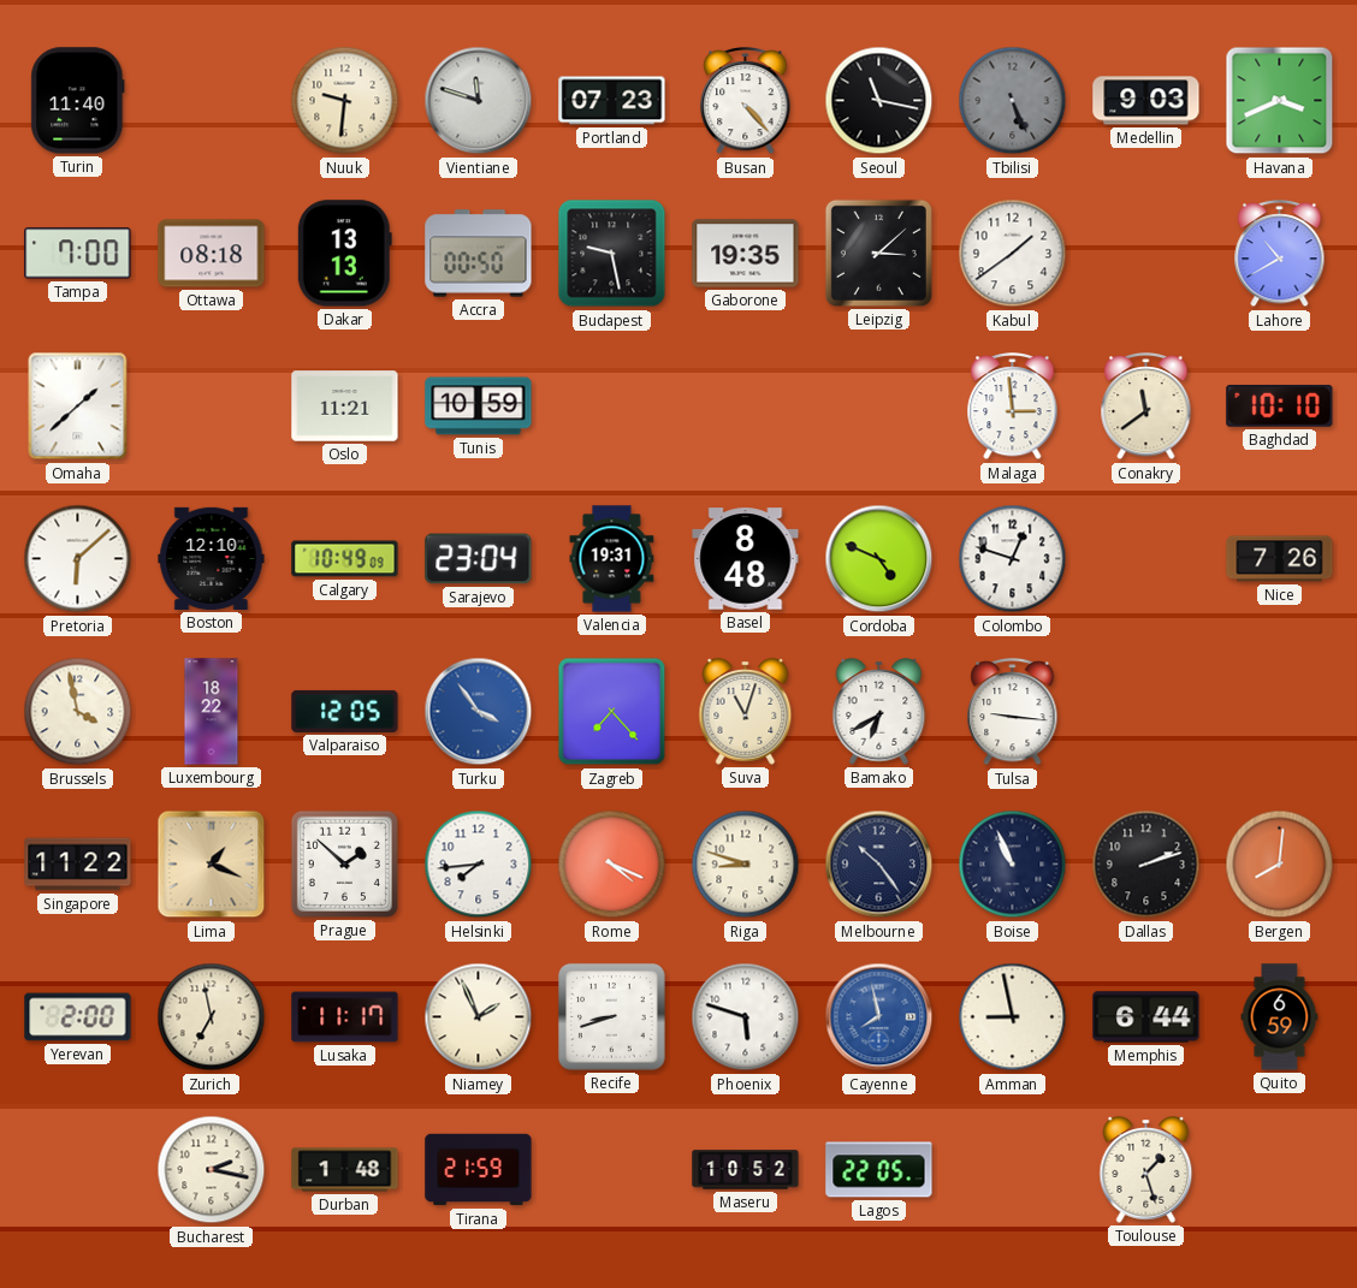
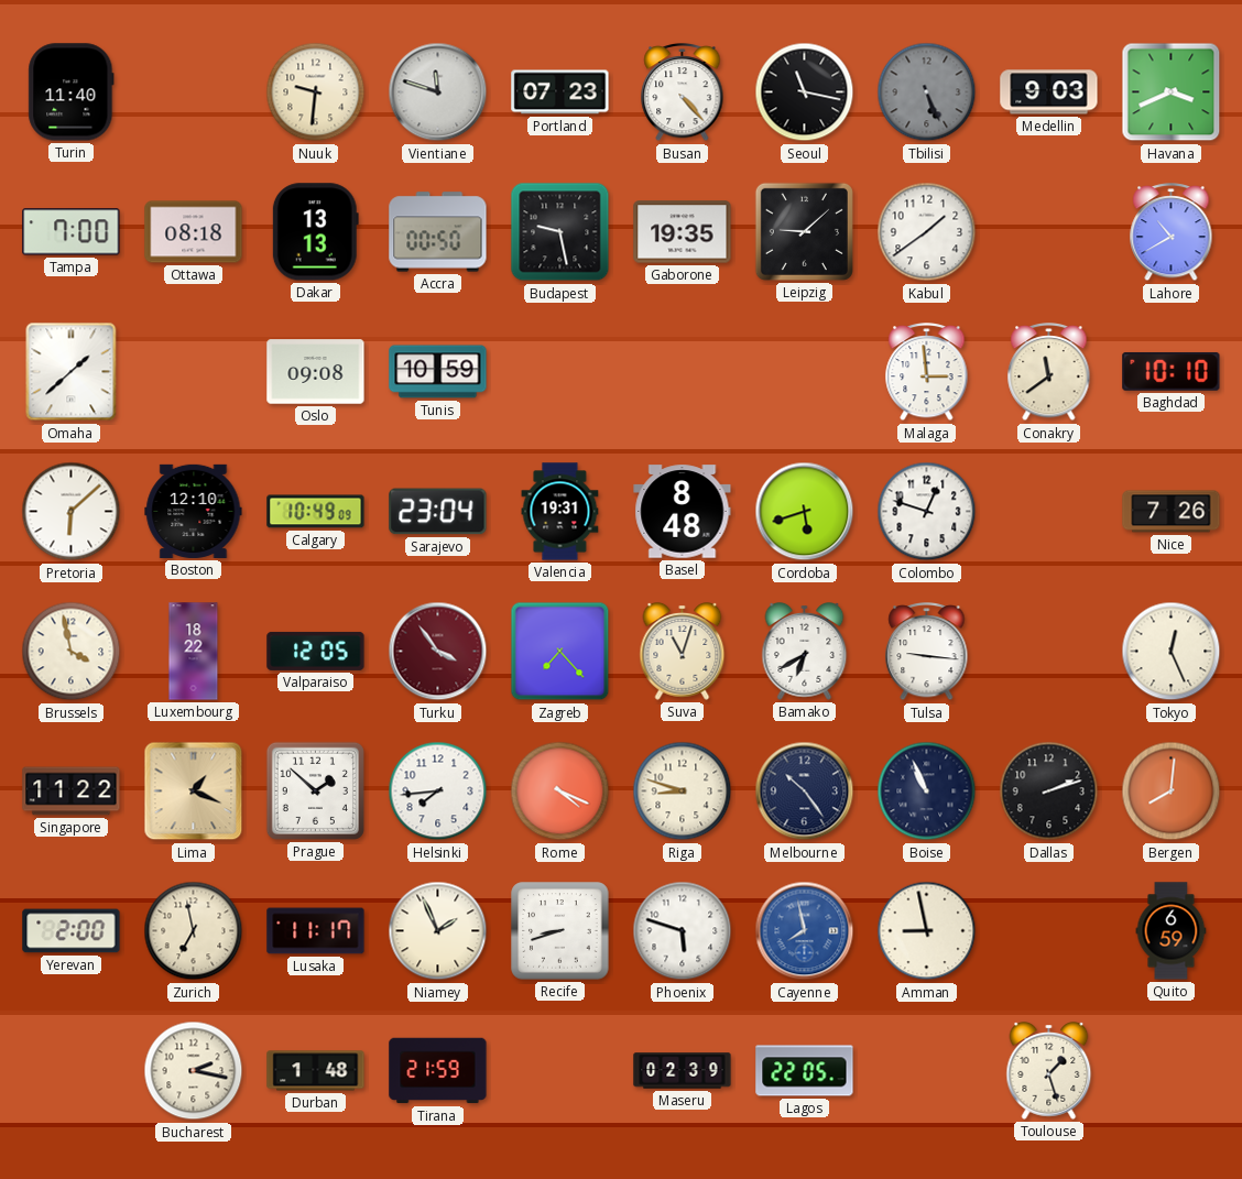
Leipzig: 3:08 -> 9:08
Oslo: 11:21 -> 09:08
Cordoba: 4:49 -> 5:42
Turku dial: blue -> burgundy
Tokyo: none -> 12:26
Memphis: 6:44 -> none
Maseru: 10:52 -> 02:39
